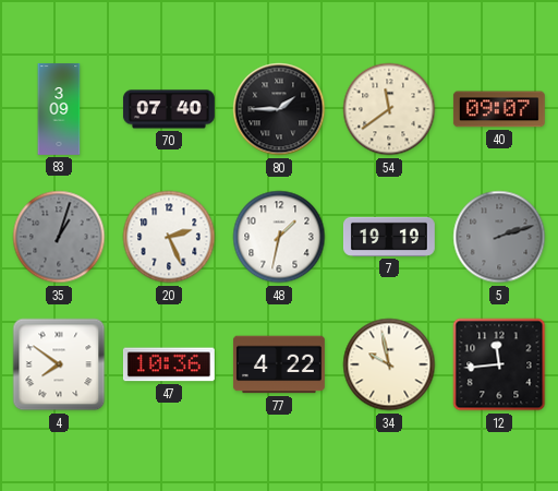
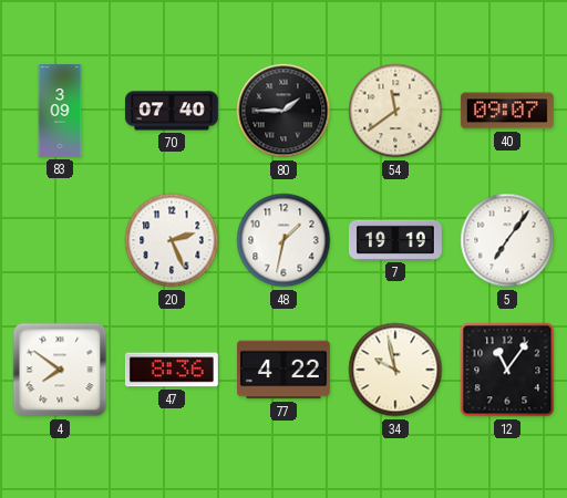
35: 1:03 -> none
5: 2:12 -> 7:06
5 dial: grey -> white
47: 10:36 -> 8:36
12: 11:44 -> 11:06
